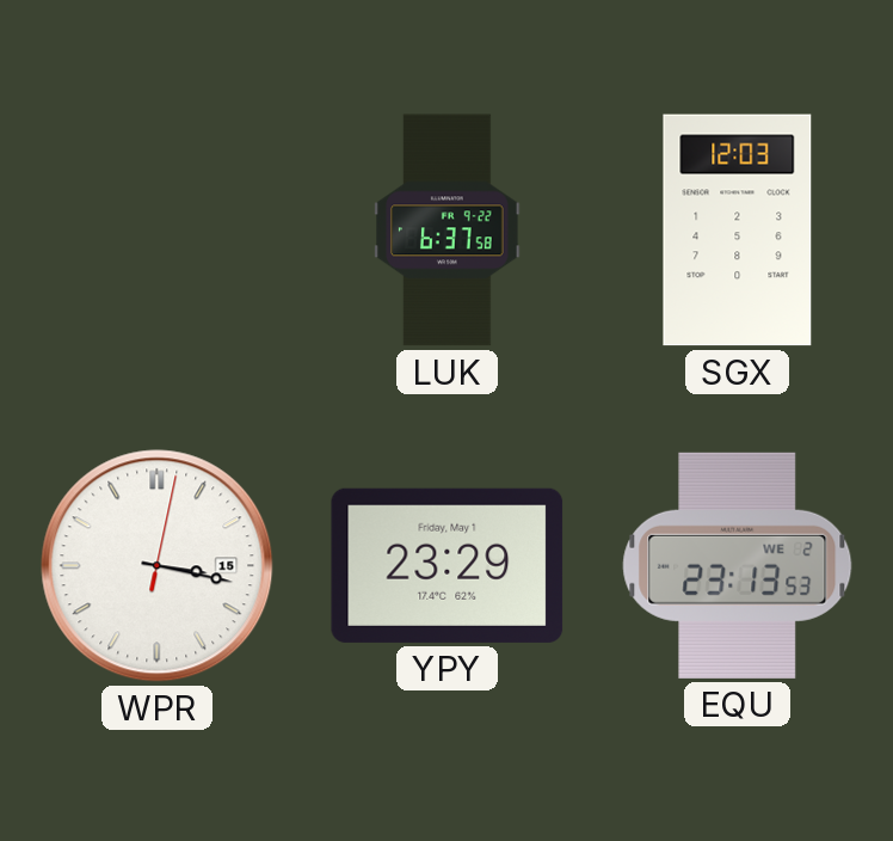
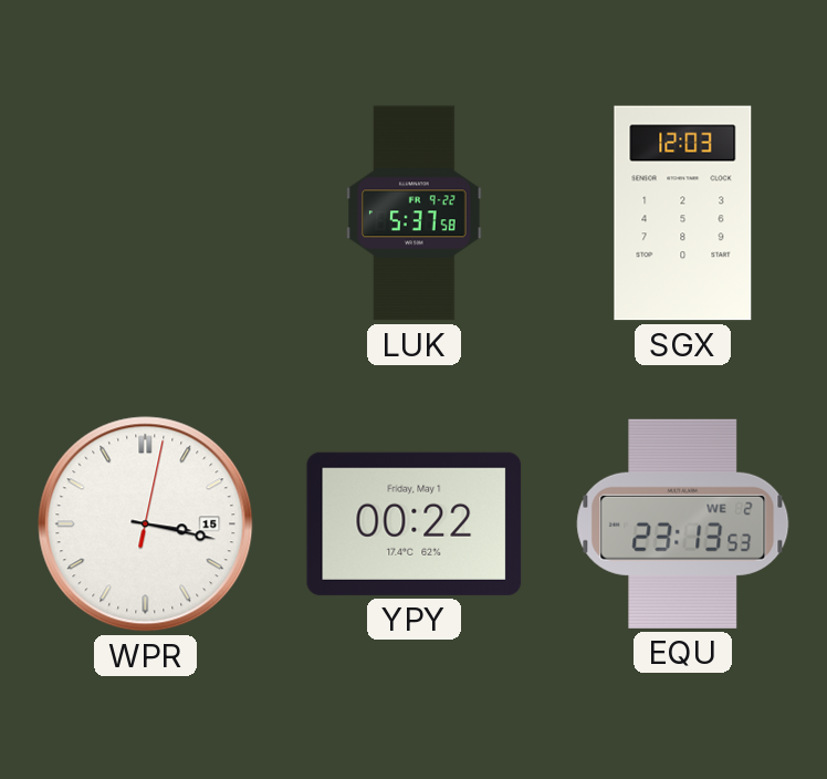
LUK: 6:37 -> 5:37
YPY: 23:29 -> 00:22
